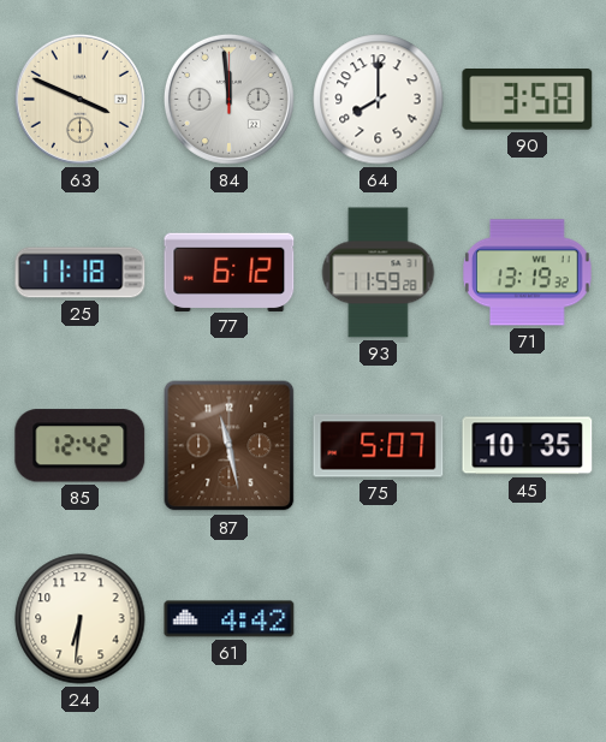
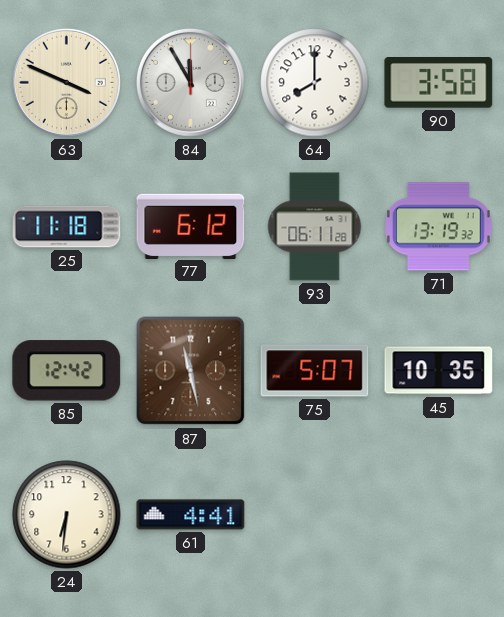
84: 11:59 -> 11:55
93: 11:59 -> 06:11
61: 4:42 -> 4:41
